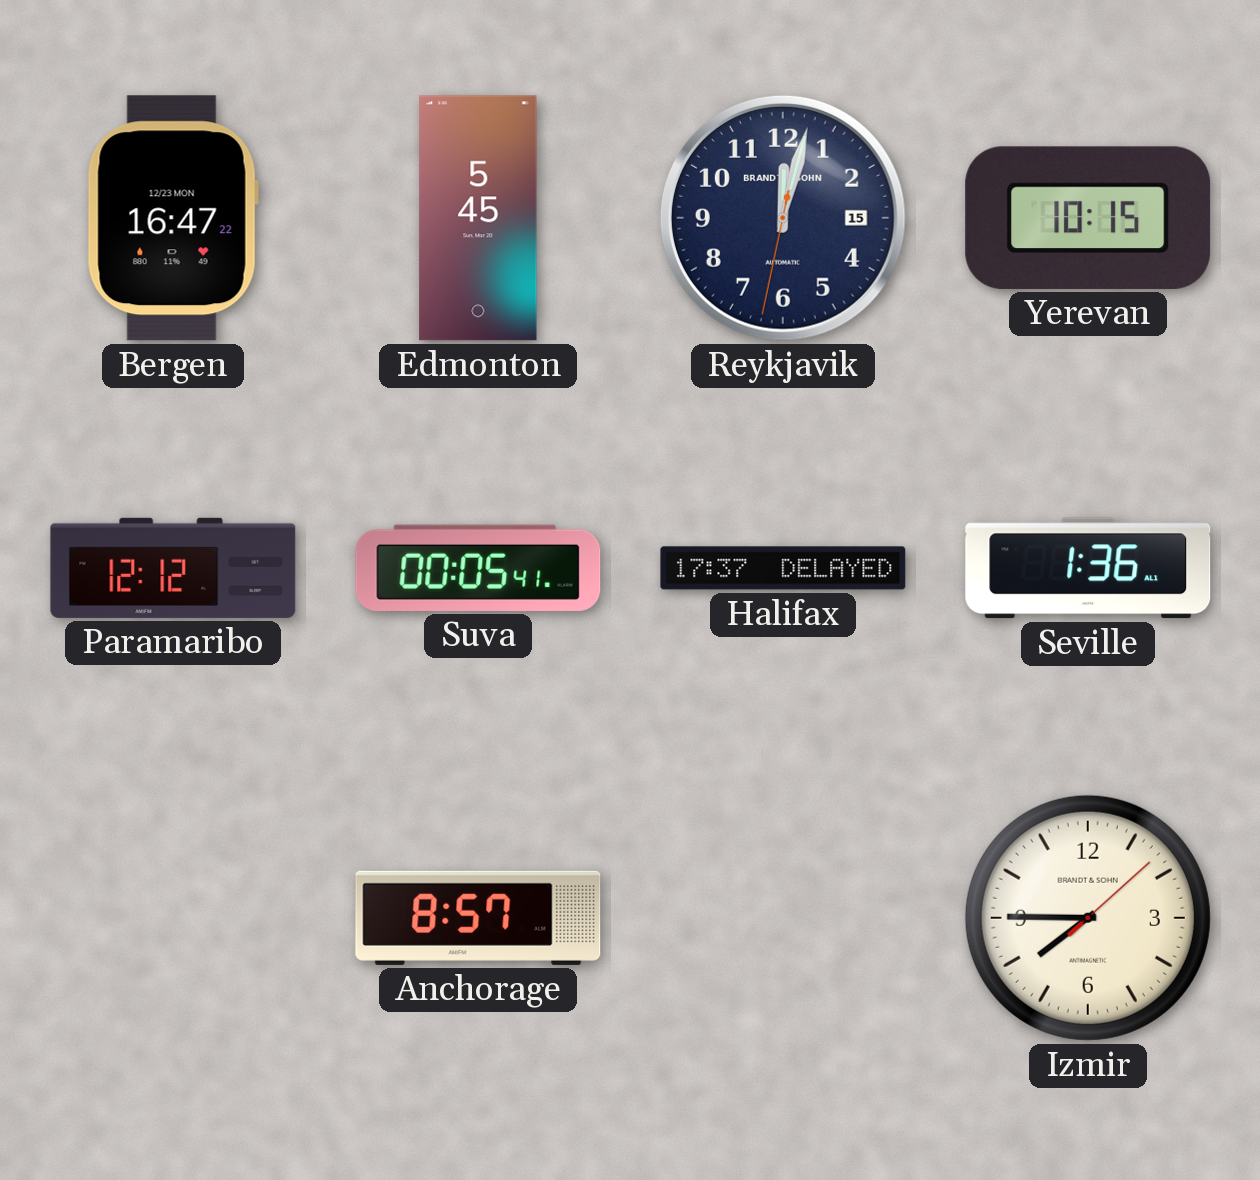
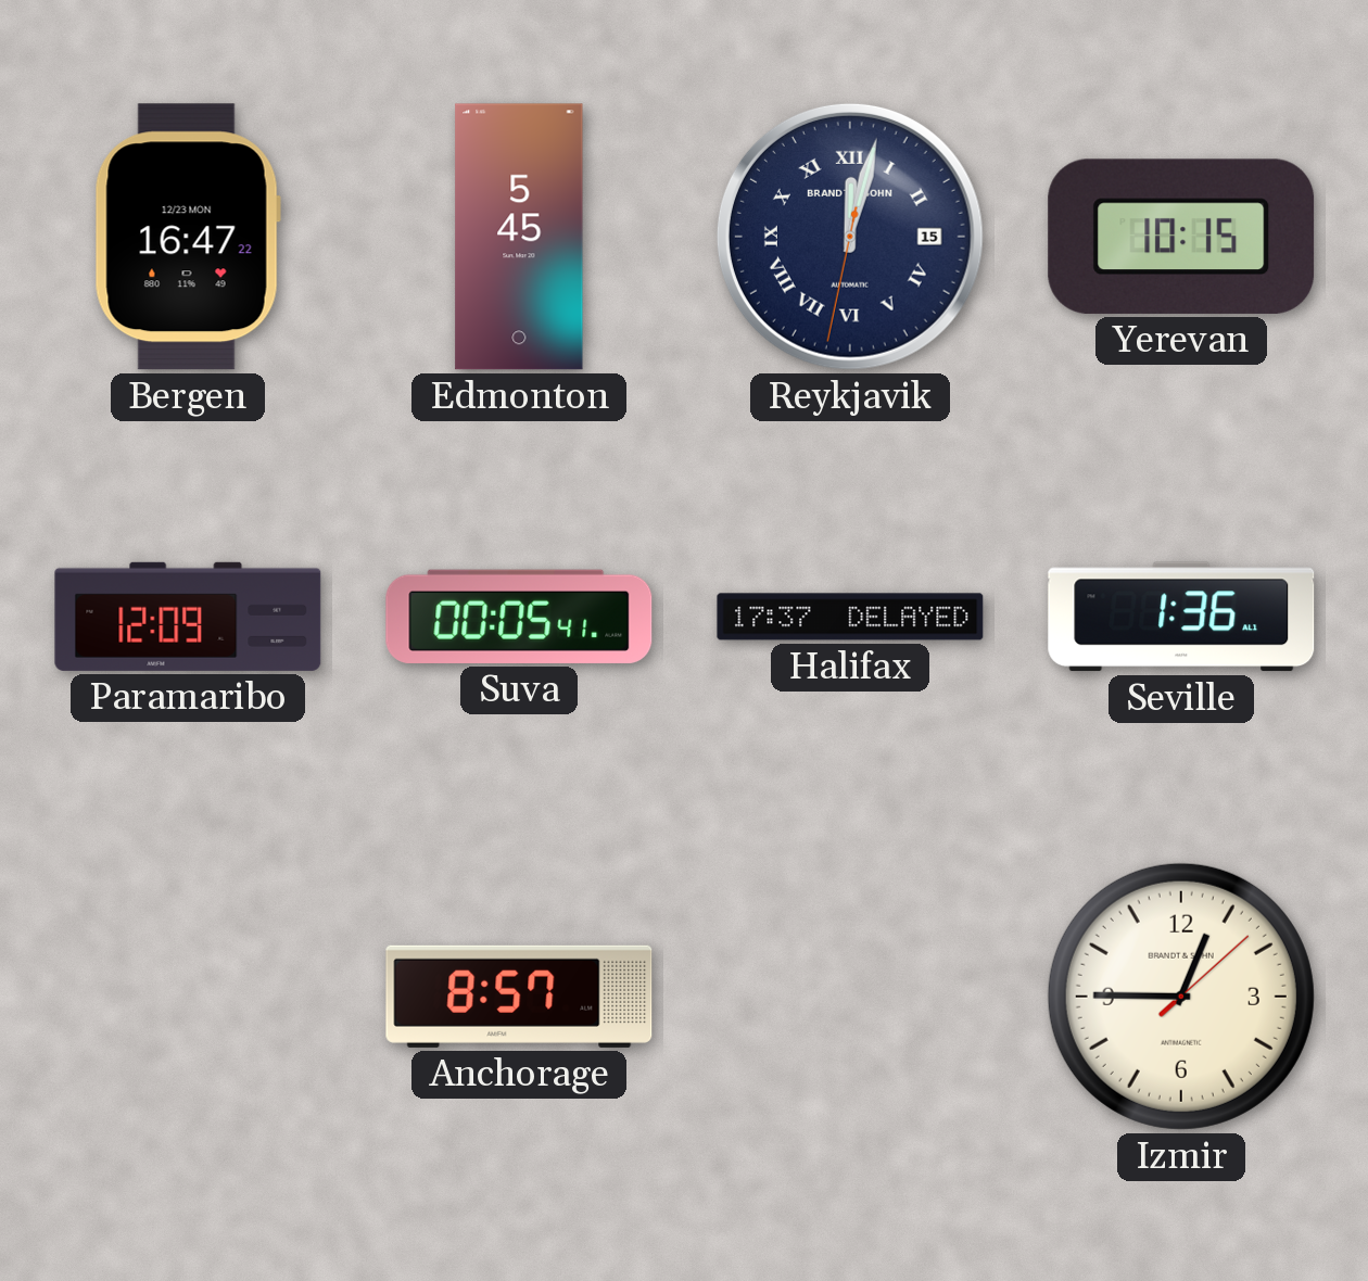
Reykjavik numerals: Arabic -> Roman
Paramaribo: 12:12 -> 12:09
Izmir: 7:45 -> 12:45
